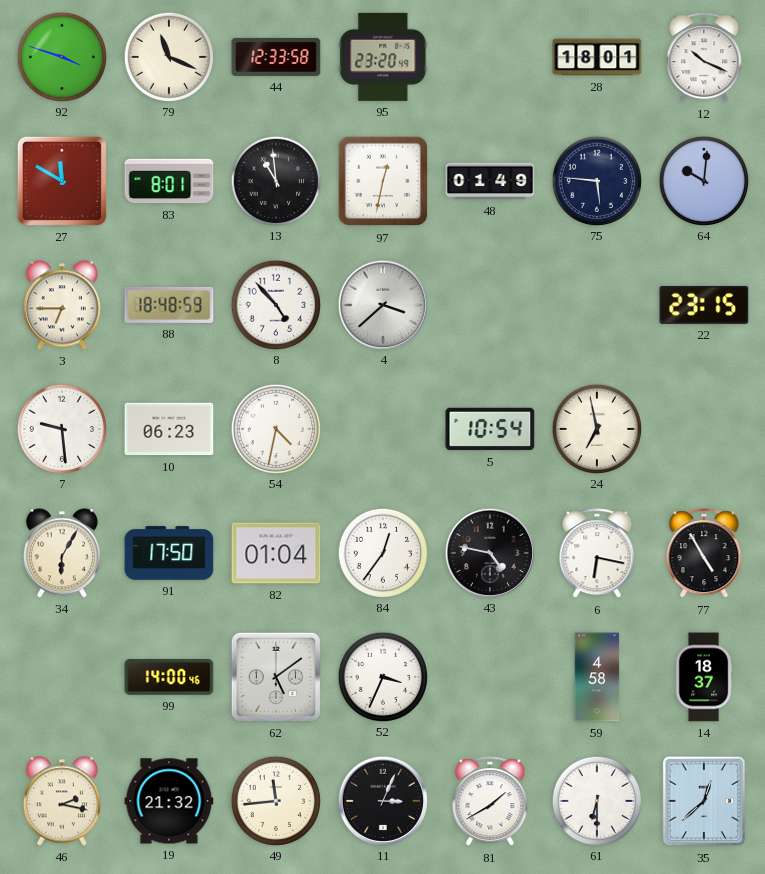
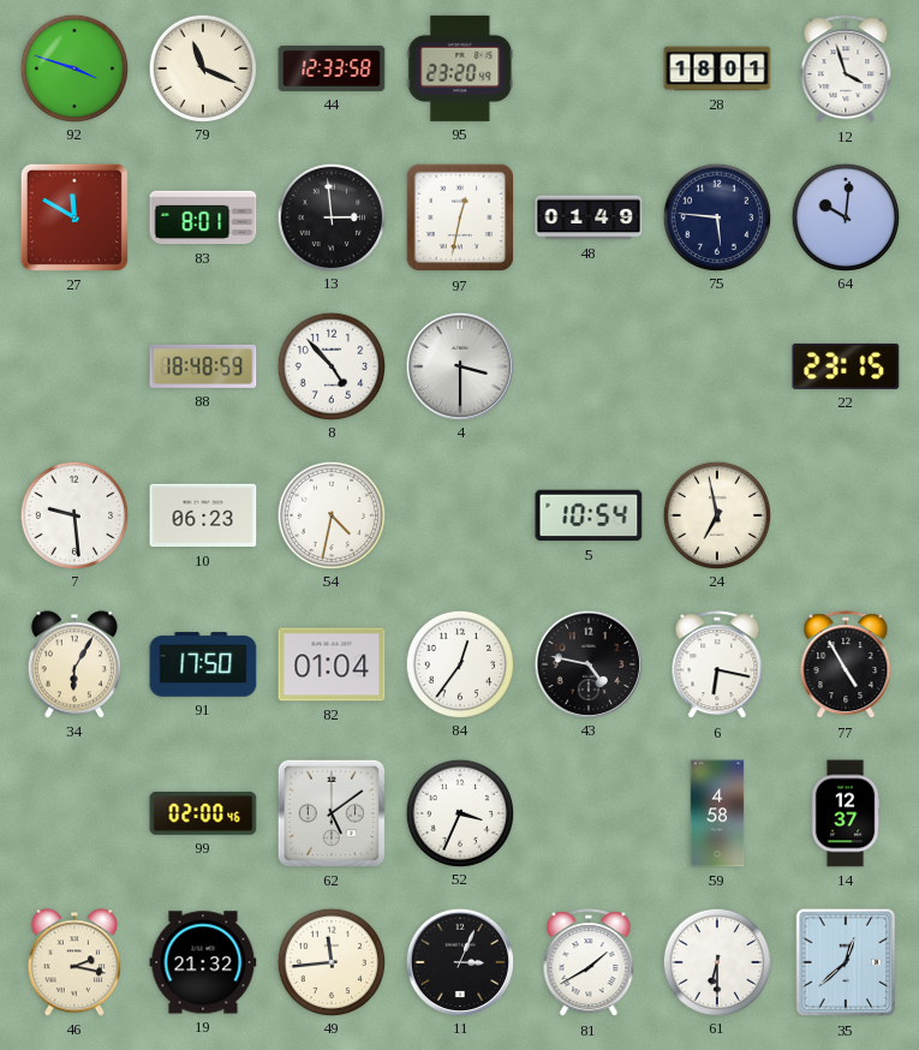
12: 10:19 -> 3:57
13: 10:59 -> 2:59
3: 6:45 -> none
4: 3:38 -> 3:30
99: 14:00 -> 02:00
14: 18:37 -> 12:37
